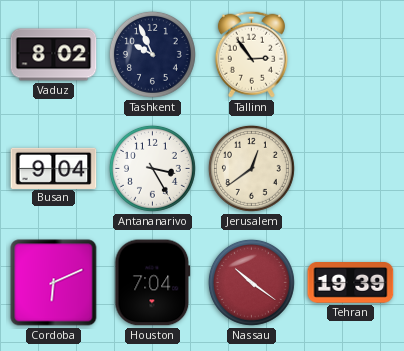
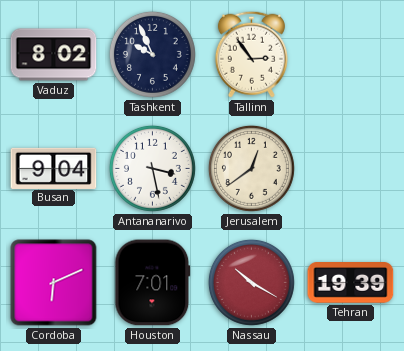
Antananarivo: 3:25 -> 3:28
Houston: 7:04 -> 7:01
Nassau: 10:21 -> 10:20
